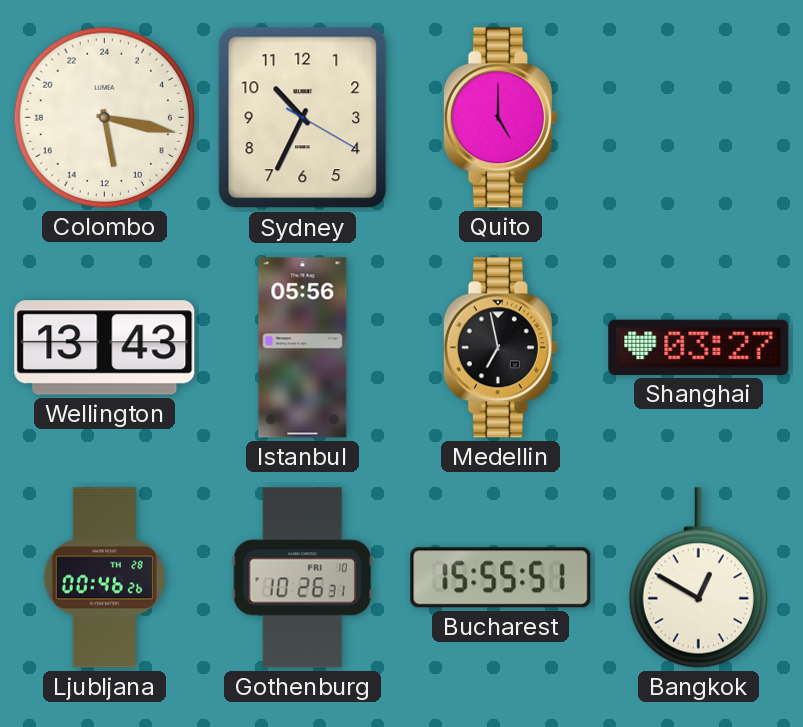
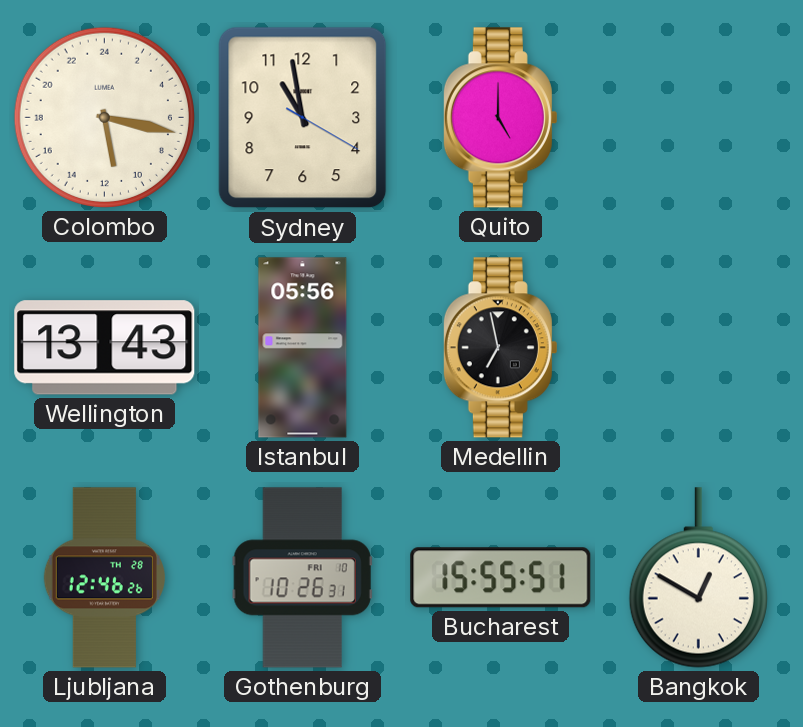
Sydney: 10:34 -> 10:58
Shanghai: 03:27 -> none
Ljubljana: 00:46 -> 12:46
